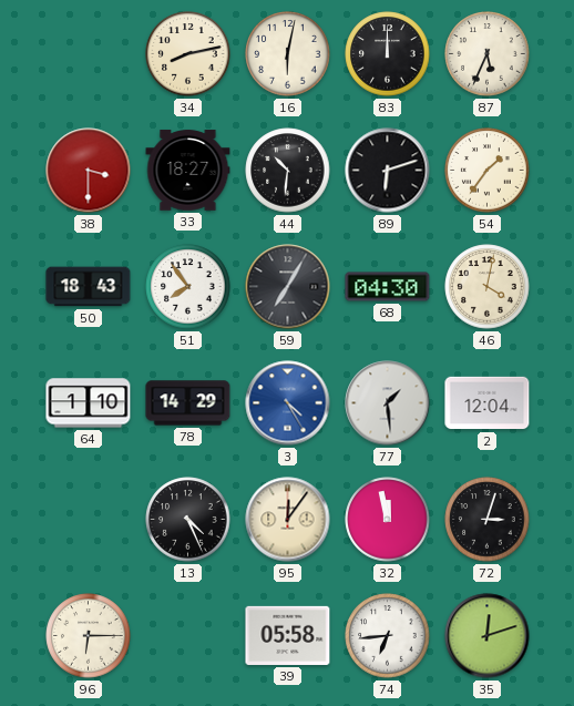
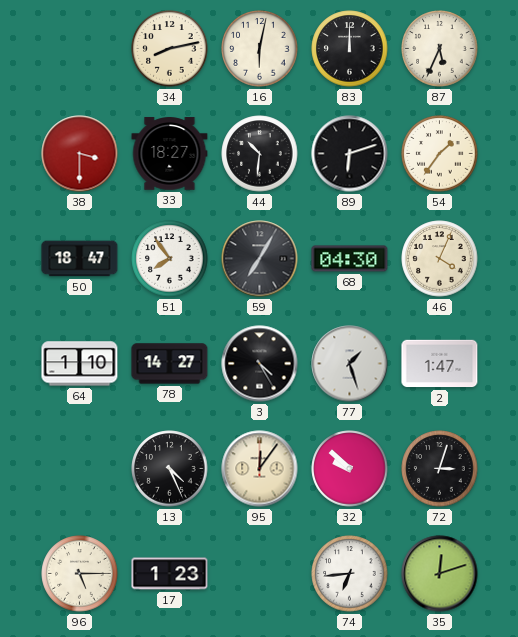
50: 18:43 -> 18:47
46: 4:02 -> 4:04
78: 14:29 -> 14:27
3 dial: blue -> black
77: 1:29 -> 1:27
2: 12:04 -> 1:47
32: 11:58 -> 9:52
96: 6:15 -> 5:15
17: none -> 1:23
39: 05:58 -> none
